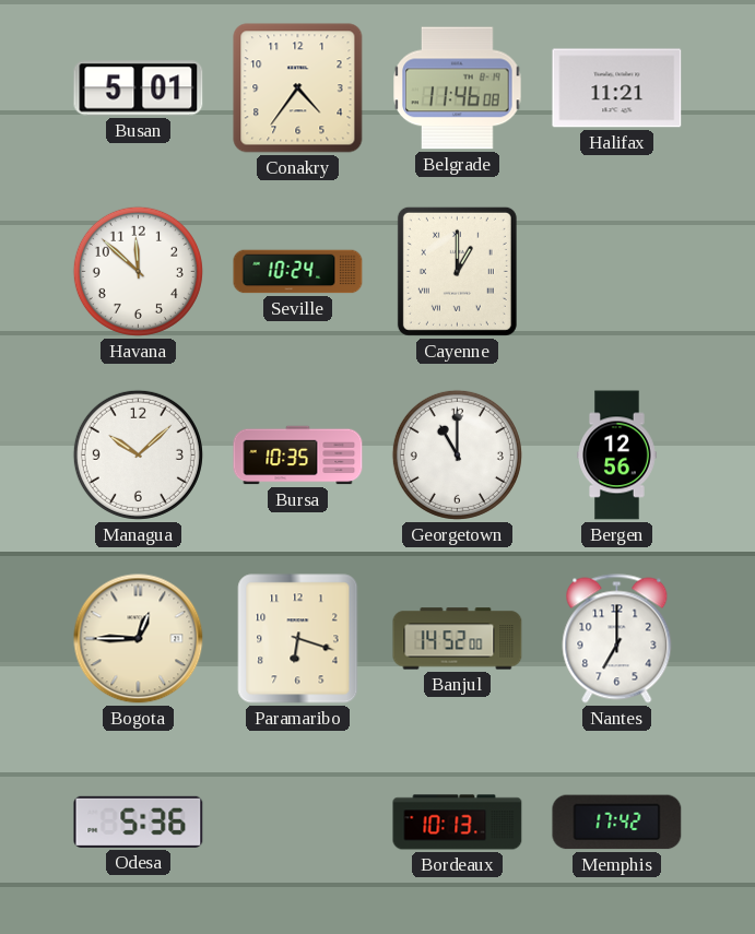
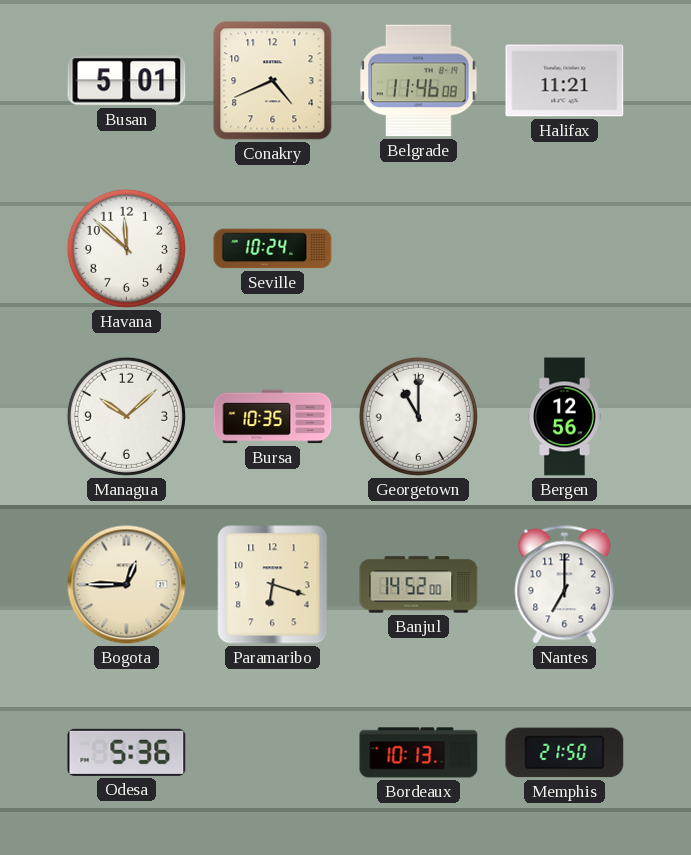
Conakry: 4:36 -> 4:41
Cayenne: 1:00 -> none
Memphis: 17:42 -> 21:50
